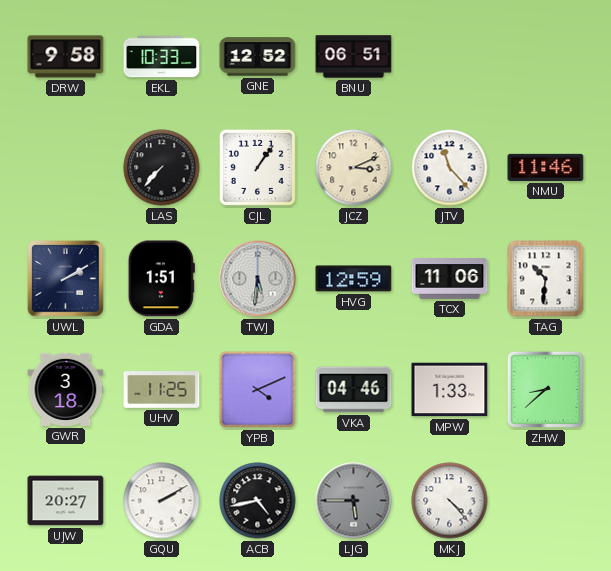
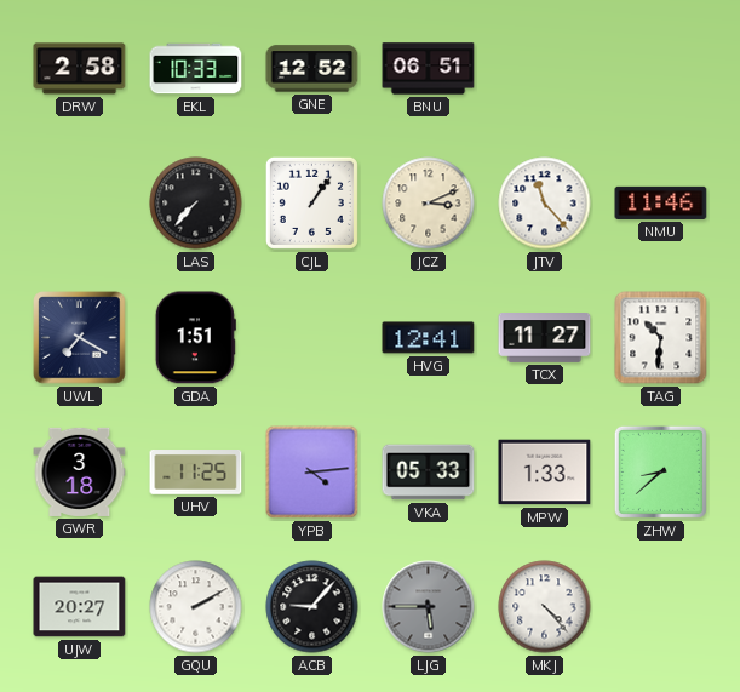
DRW: 9:58 -> 2:58
UWL: 2:10 -> 7:20
TWJ: 5:31 -> none
HVG: 12:59 -> 12:41
TCX: 11:06 -> 11:27
YPB: 4:11 -> 4:14
VKA: 04:46 -> 05:33
ACB: 4:43 -> 9:07
